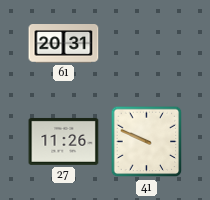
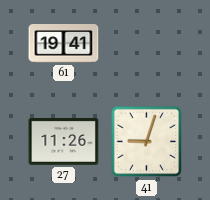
61: 20:31 -> 19:41
41: 9:49 -> 9:03
